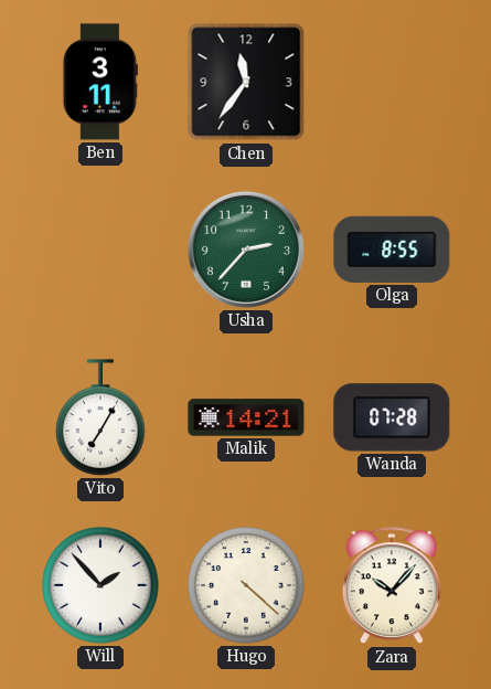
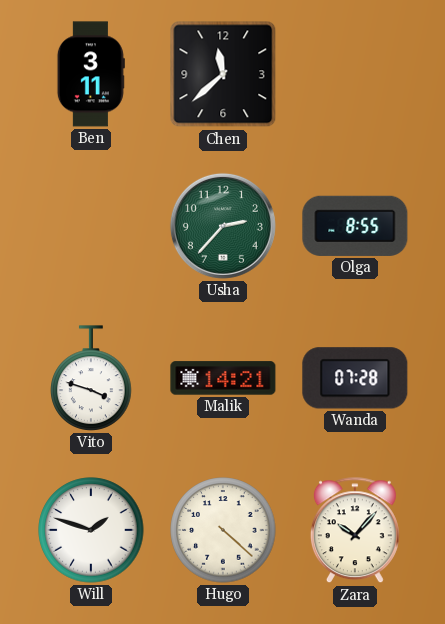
Chen: 11:36 -> 11:38
Vito: 7:05 -> 3:48
Will: 1:53 -> 1:48
